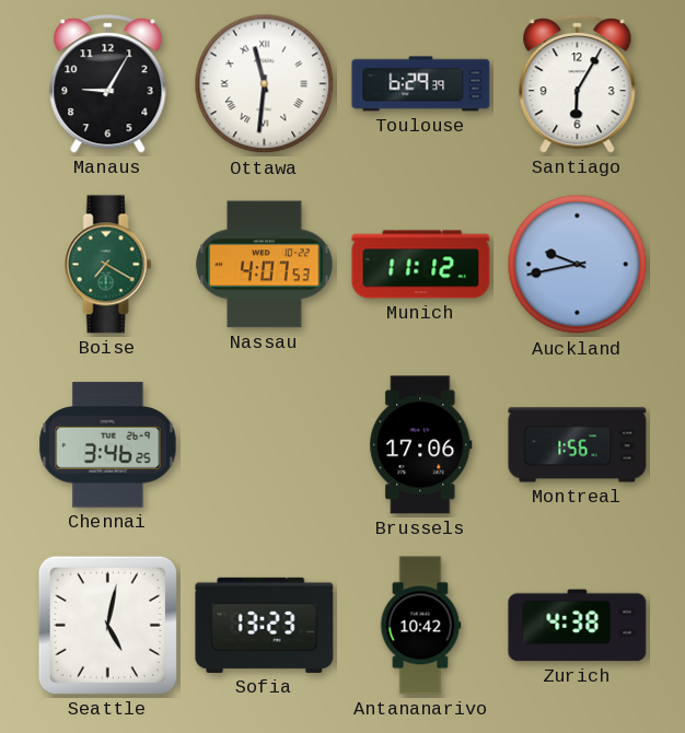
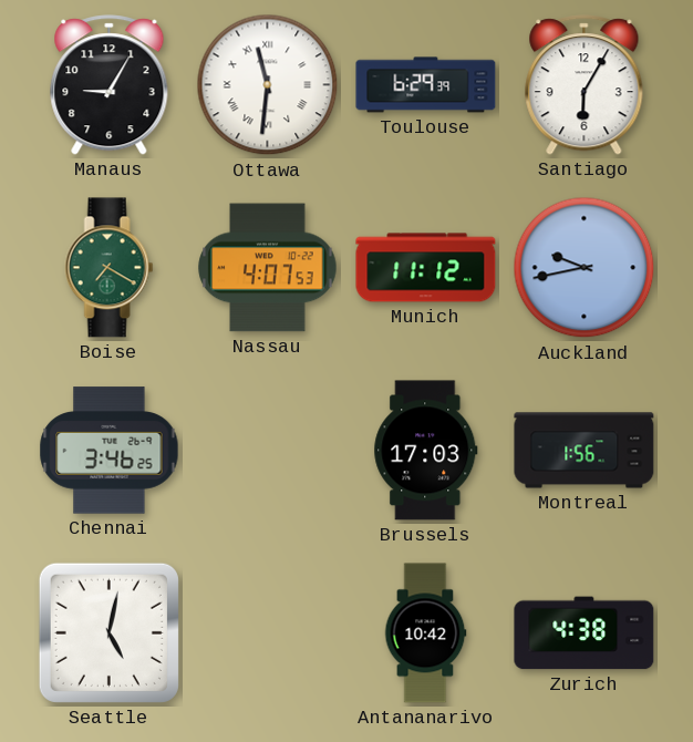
Brussels: 17:06 -> 17:03
Sofia: 13:23 -> none
